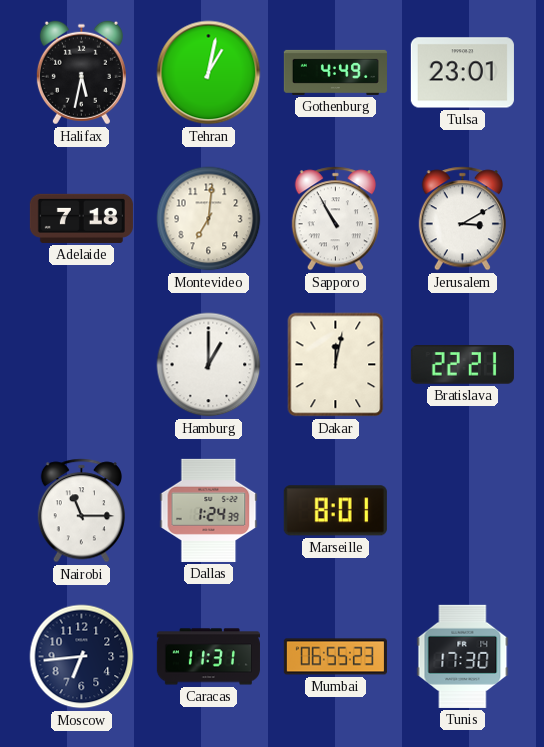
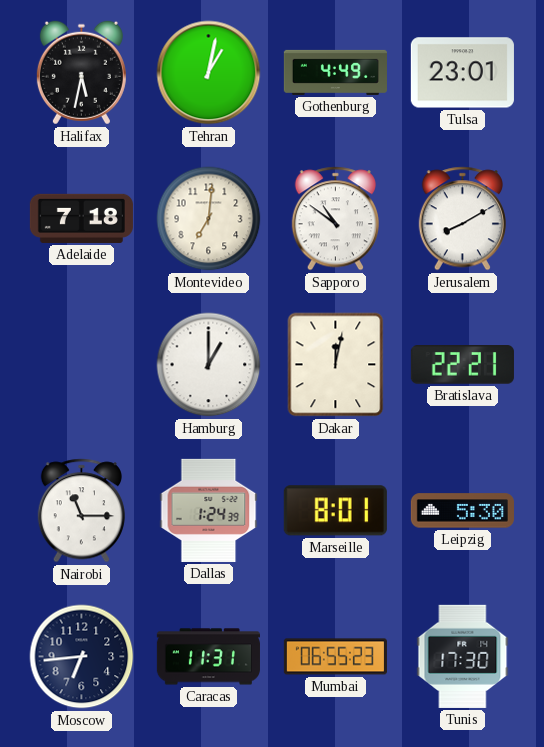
Sapporo: 10:55 -> 10:51
Jerusalem: 3:10 -> 8:10
Leipzig: none -> 5:30
